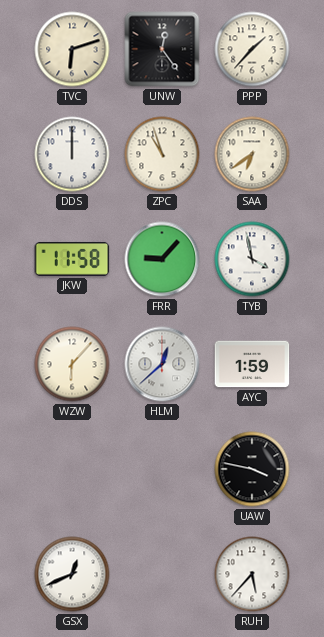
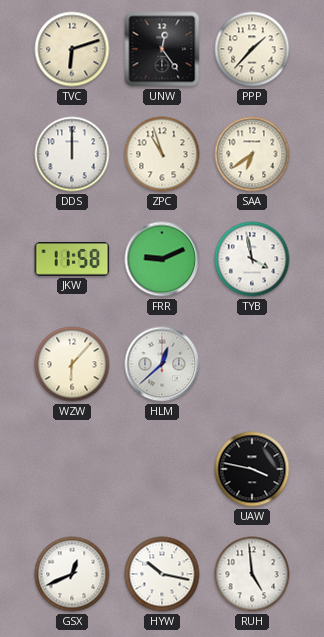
FRR: 9:07 -> 9:11
AYC: 1:59 -> none
HYW: none -> 10:17
RUH: 5:37 -> 4:59
